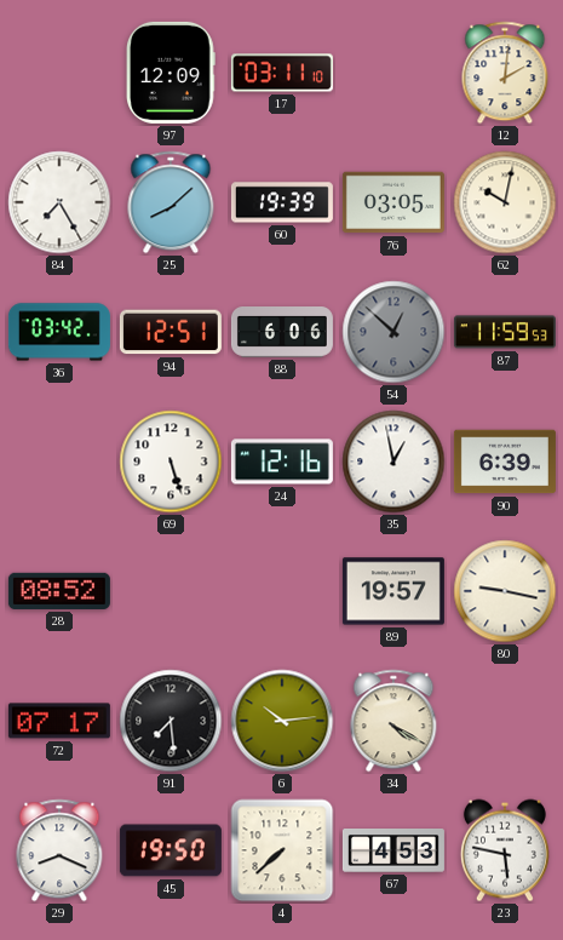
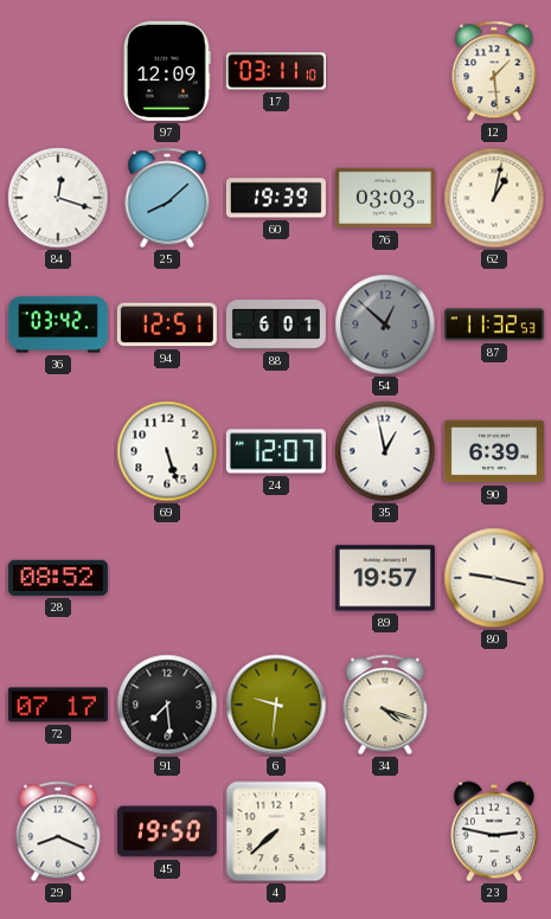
12: 2:01 -> 1:29
84: 7:25 -> 12:18
76: 03:05 -> 03:03
62: 10:02 -> 1:02
88: 6:06 -> 6:01
87: 11:59 -> 11:32
24: 12:16 -> 12:07
6: 10:14 -> 9:31
34: 4:20 -> 4:18
67: 4:53 -> none
23: 5:47 -> 2:47
